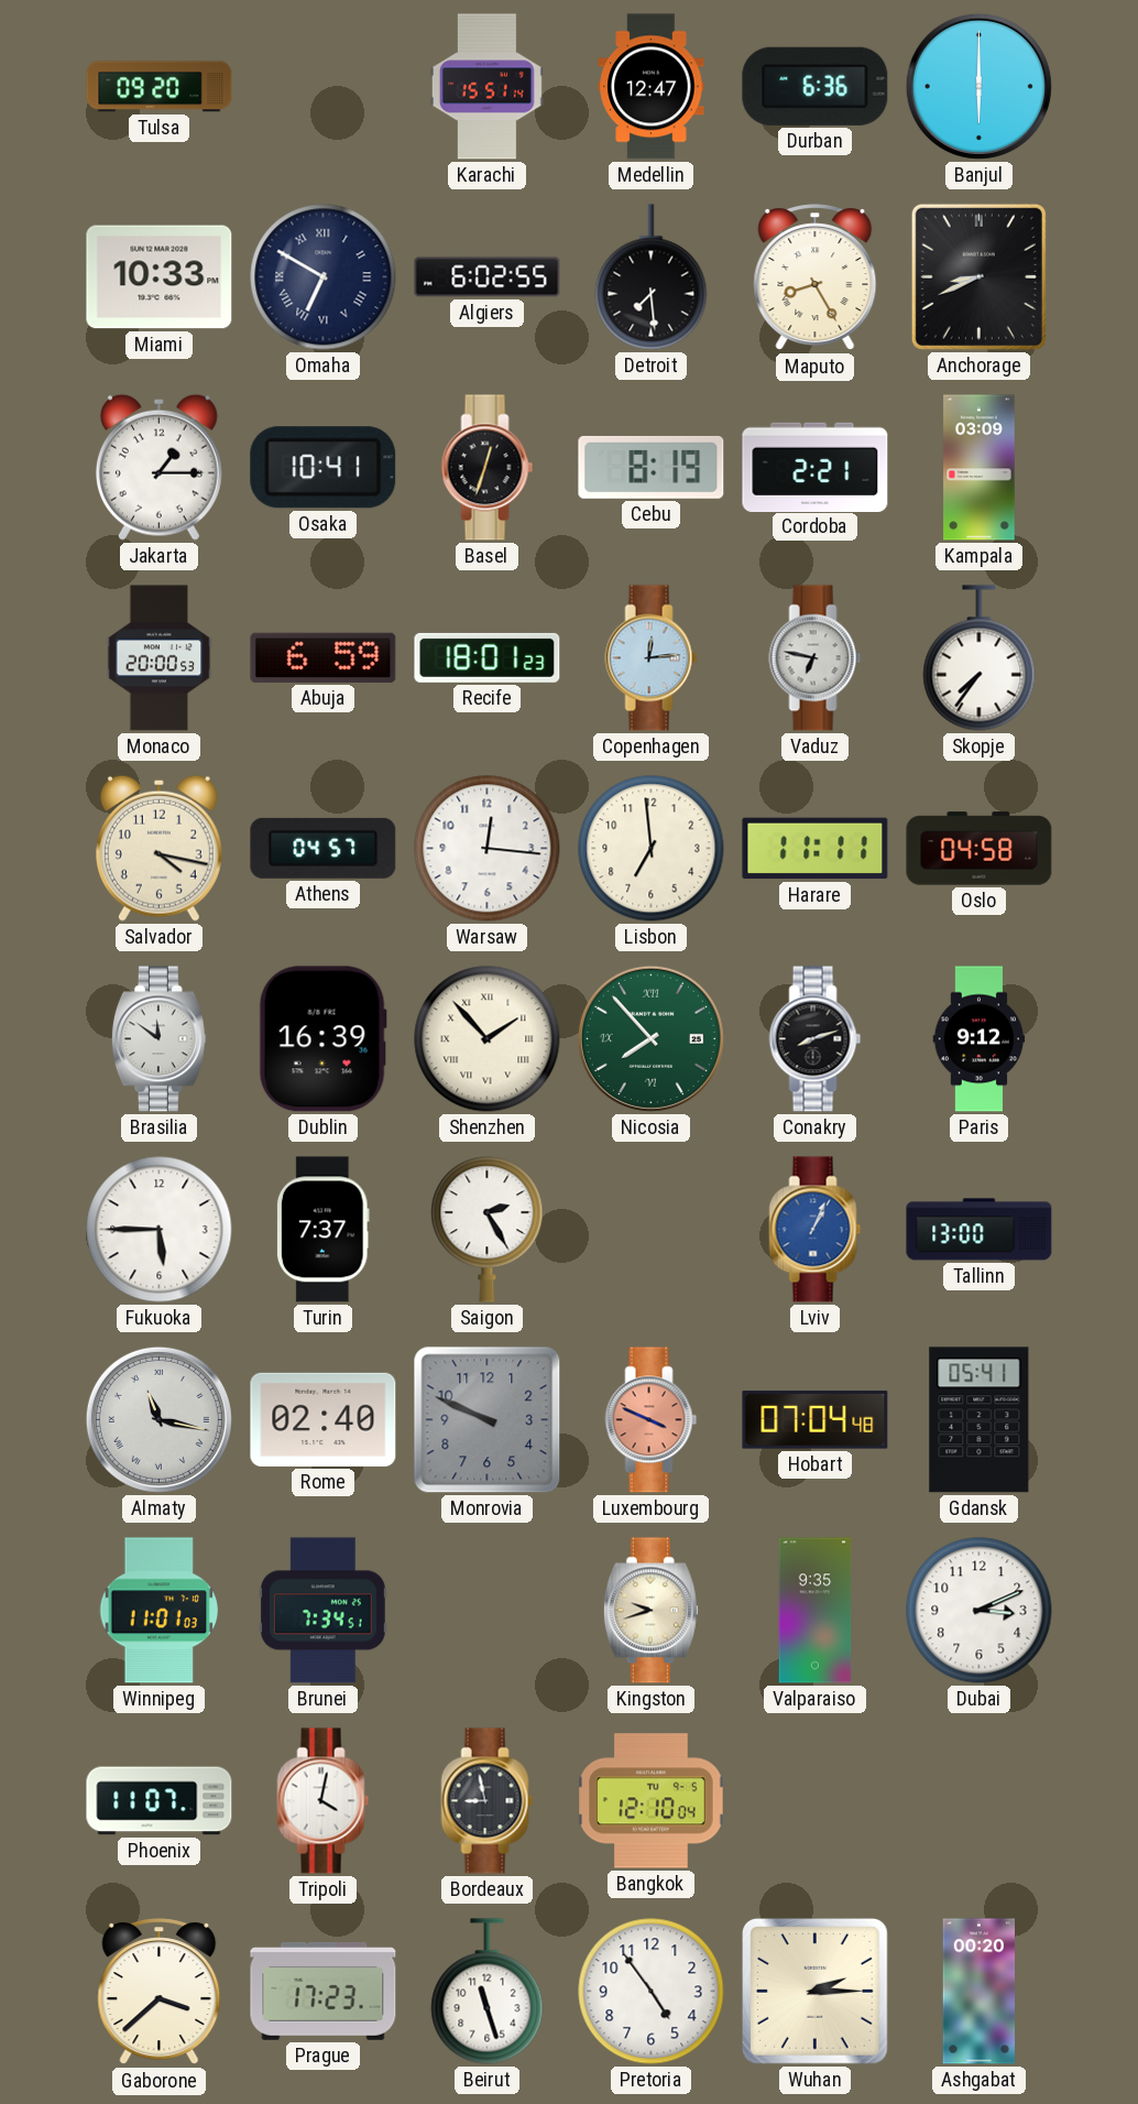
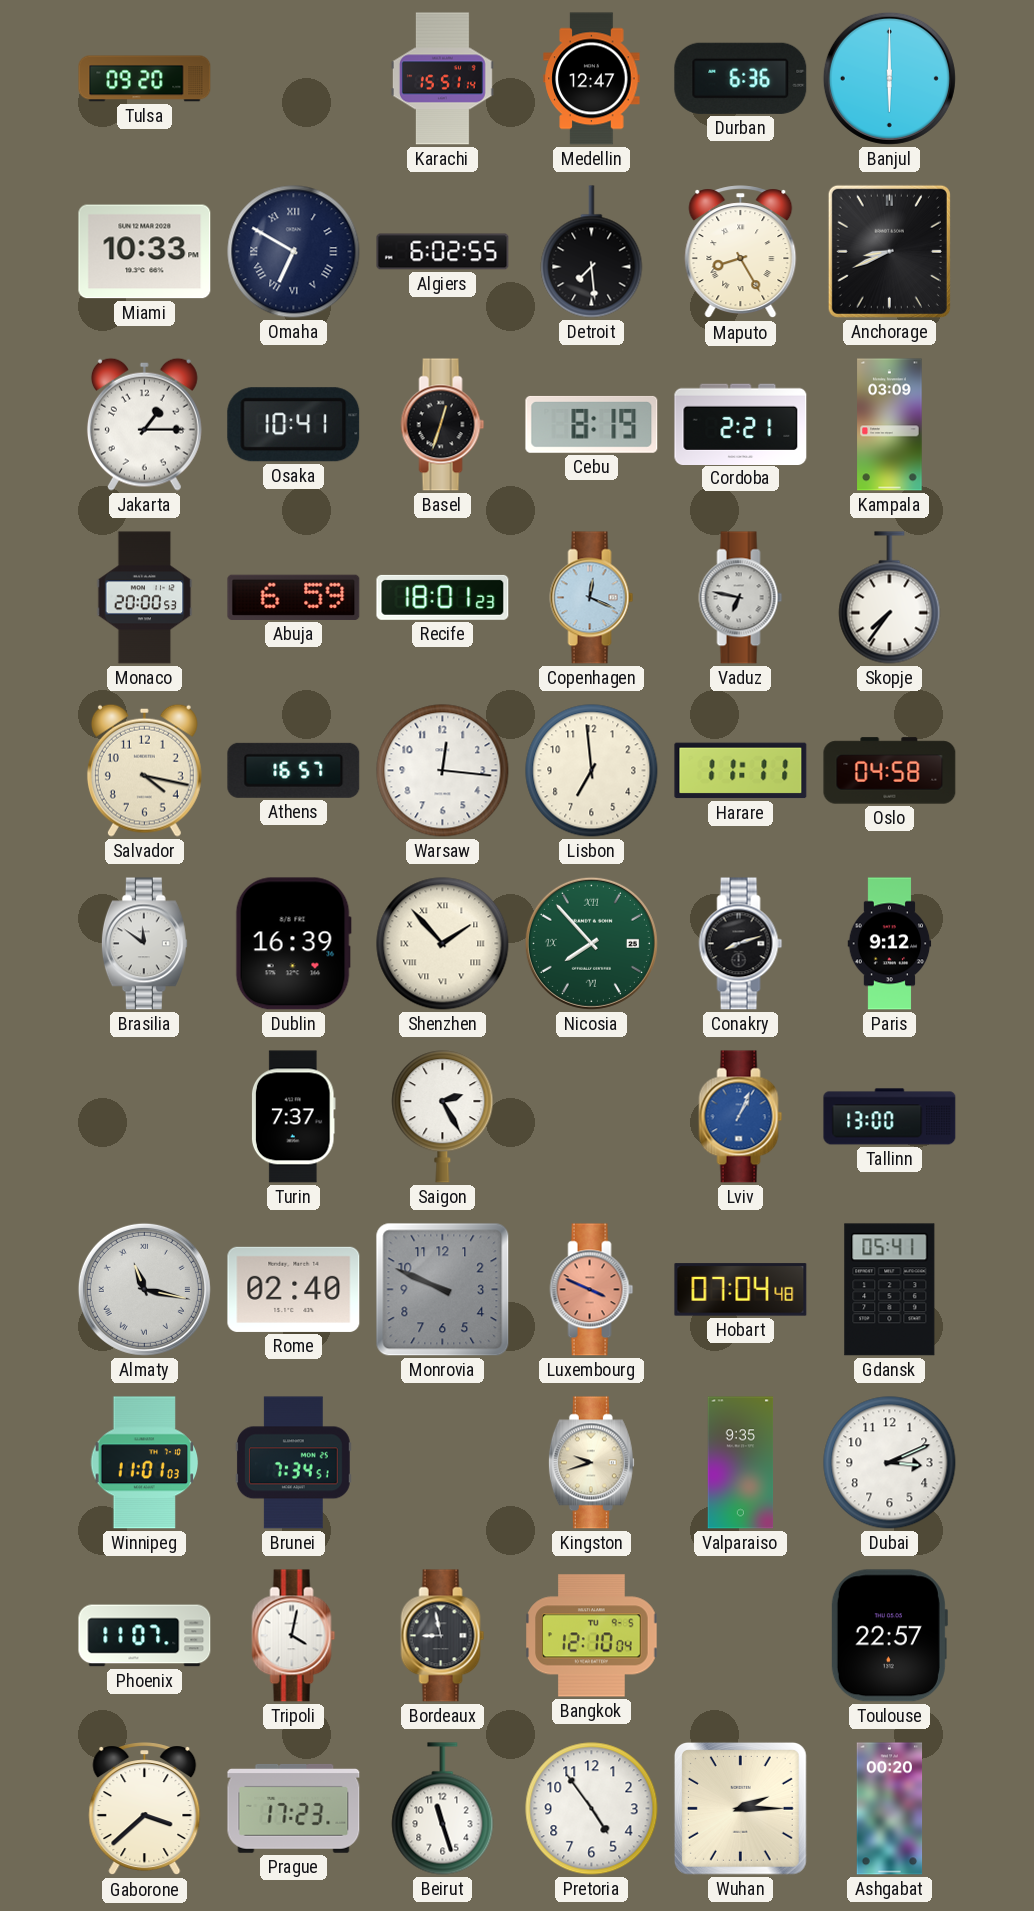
Copenhagen: 12:14 -> 12:19
Athens: 04:57 -> 16:57
Fukuoka: 5:45 -> none
Toulouse: none -> 22:57
